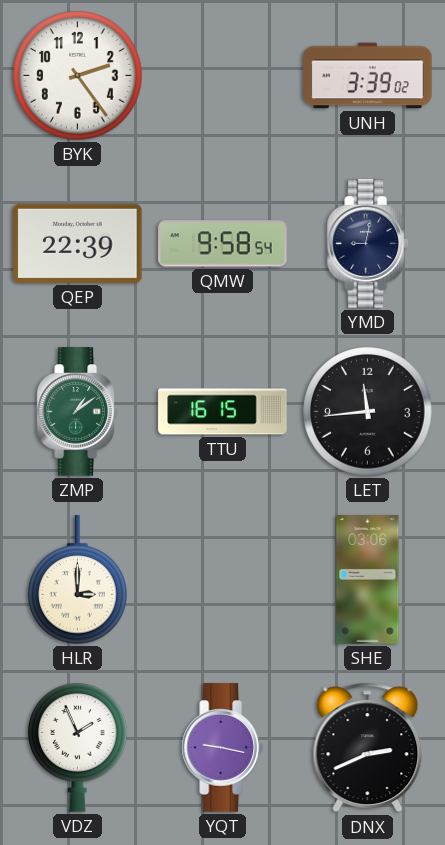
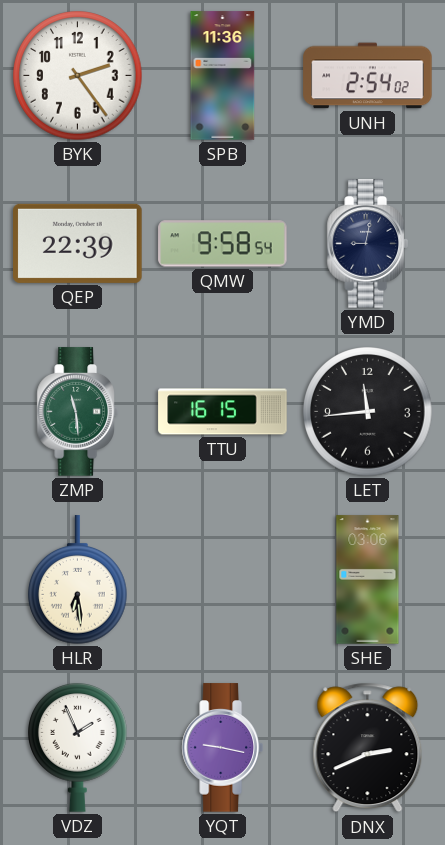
SPB: none -> 11:36
UNH: 3:39 -> 2:54
ZMP: 1:09 -> 11:29
HLR: 3:00 -> 6:29
